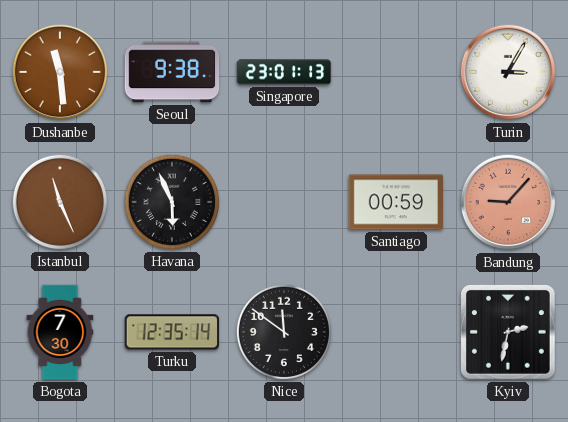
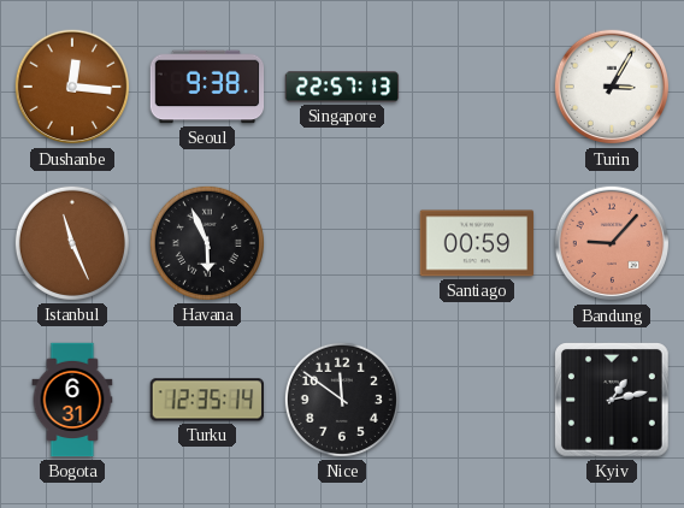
Dushanbe: 11:29 -> 12:16
Singapore: 23:01 -> 22:57
Bogota: 7:30 -> 6:31
Kyiv: 2:32 -> 1:13
